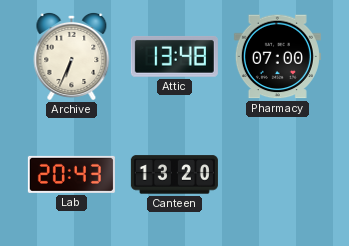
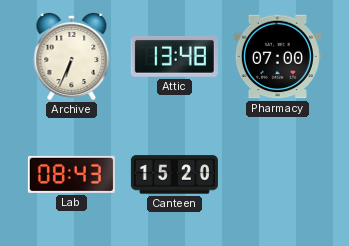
Lab: 20:43 -> 08:43
Canteen: 13:20 -> 15:20
